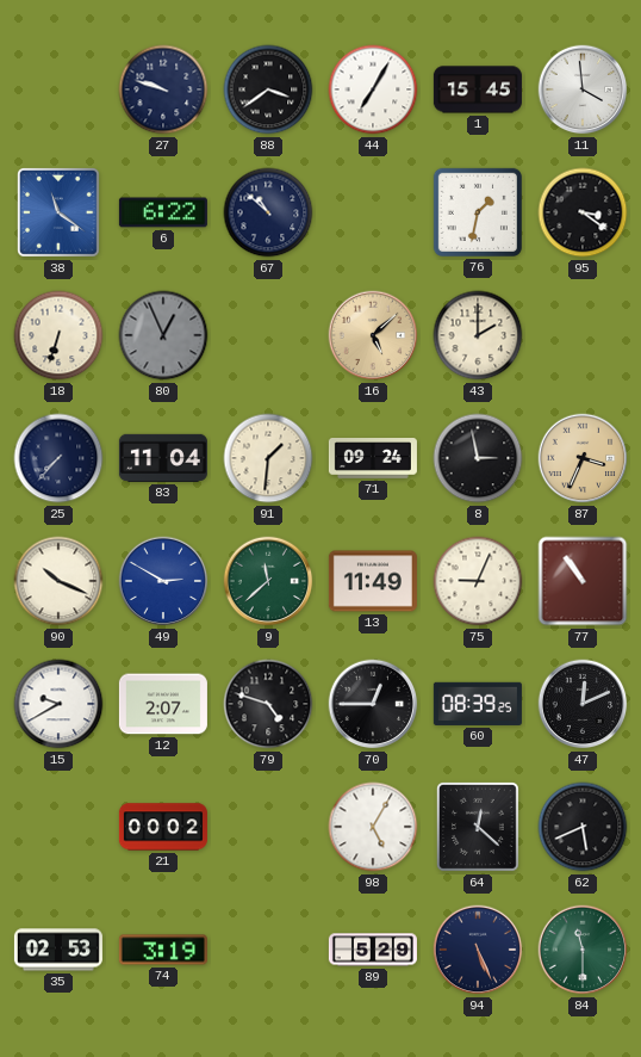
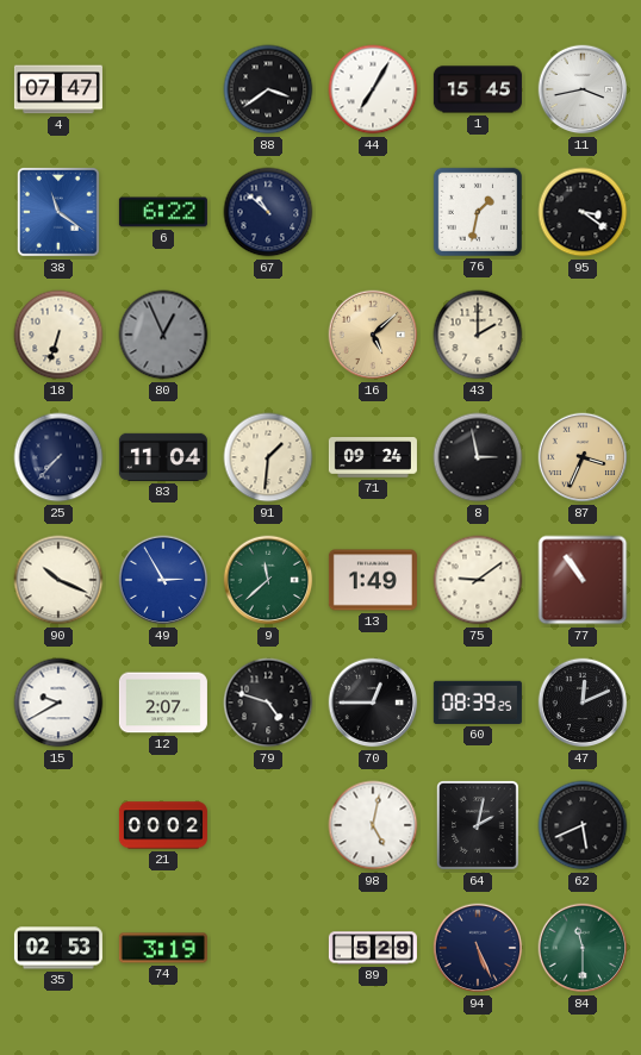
4: none -> 07:47
27: 9:48 -> none
11: 3:59 -> 3:43
49: 2:50 -> 2:55
13: 11:49 -> 1:49
75: 9:04 -> 9:09
98: 5:05 -> 5:02
64: 12:22 -> 2:02
